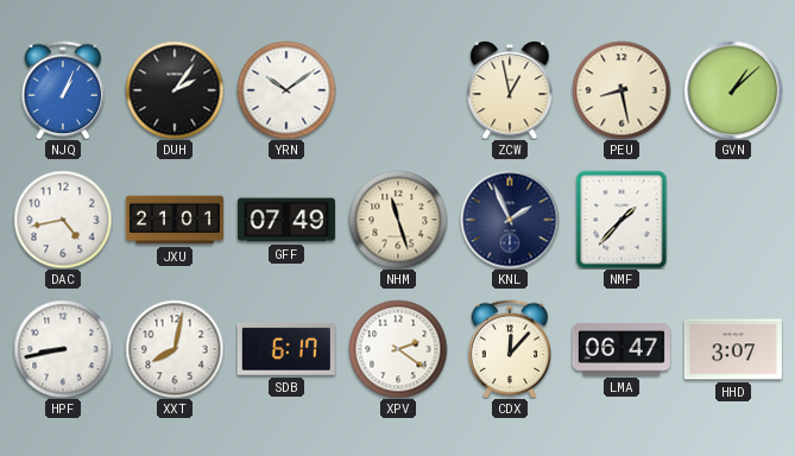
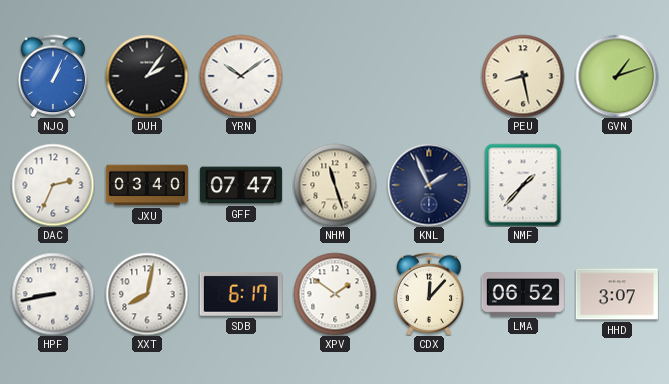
ZCW: 12:58 -> none
GVN: 1:08 -> 1:12
DAC: 4:43 -> 2:34
JXU: 21:01 -> 03:40
GFF: 07:49 -> 07:47
XPV: 2:21 -> 1:51
LMA: 06:47 -> 06:52
